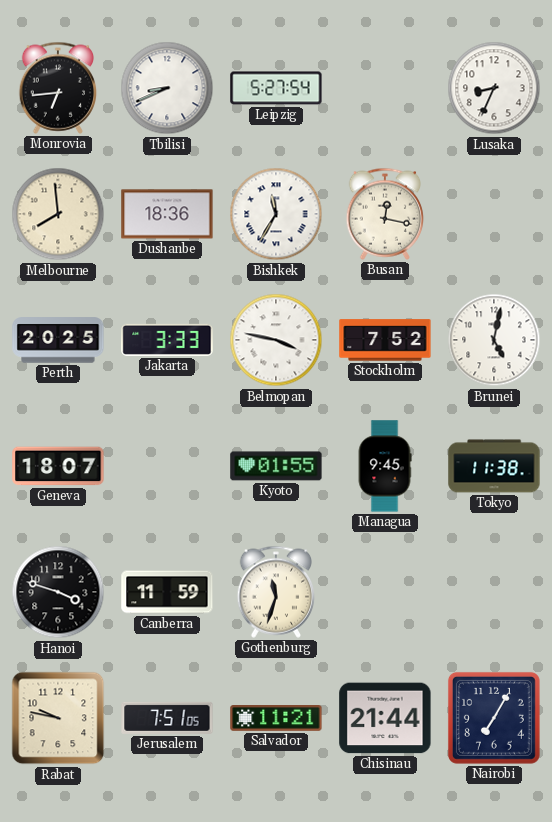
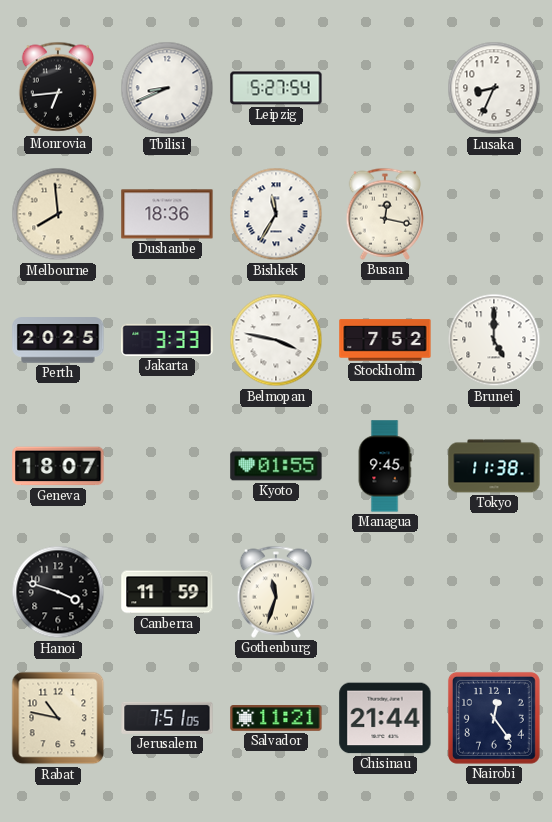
Brunei: 5:02 -> 5:00
Rabat: 9:47 -> 10:47
Nairobi: 7:05 -> 12:24
